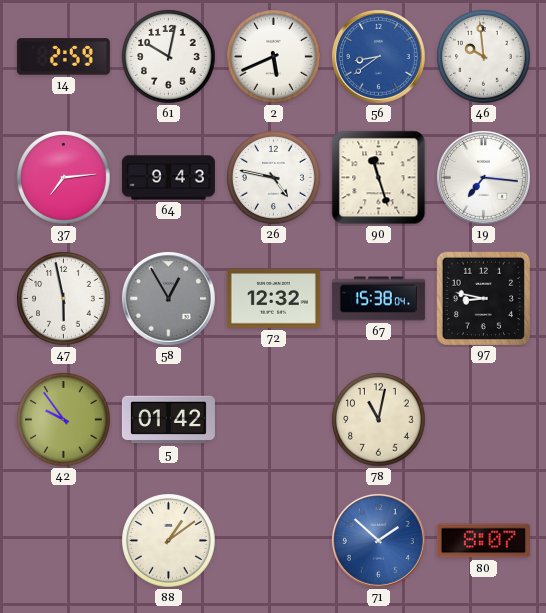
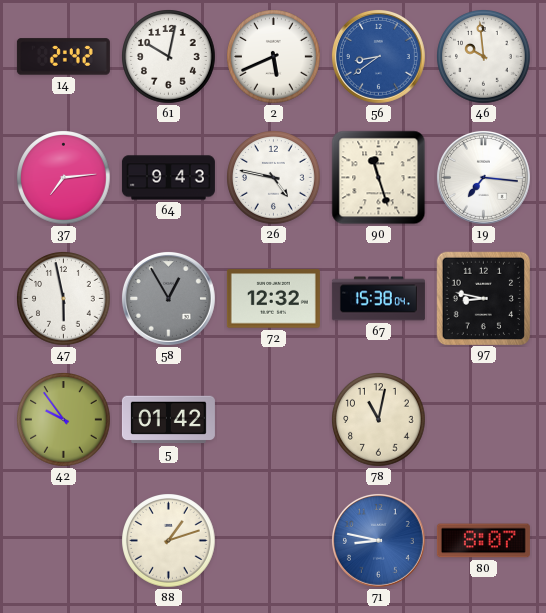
14: 2:59 -> 2:42
88: 1:09 -> 1:12
71: 1:52 -> 8:47
